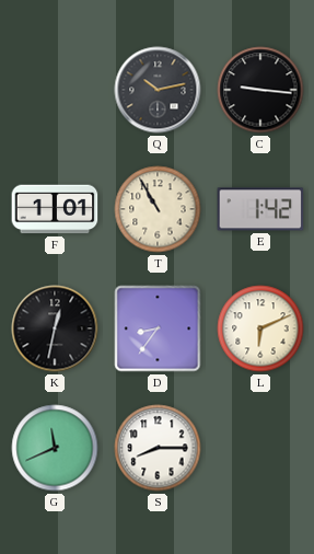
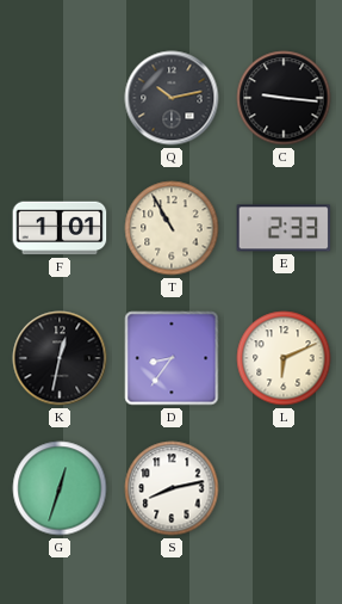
E: 1:42 -> 2:33
G: 11:41 -> 12:33
S: 8:15 -> 8:13
